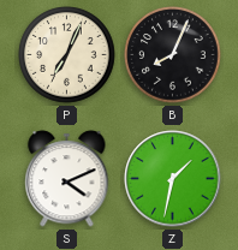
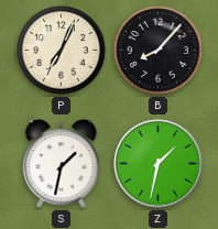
B: 8:04 -> 8:07
S: 4:11 -> 1:32
